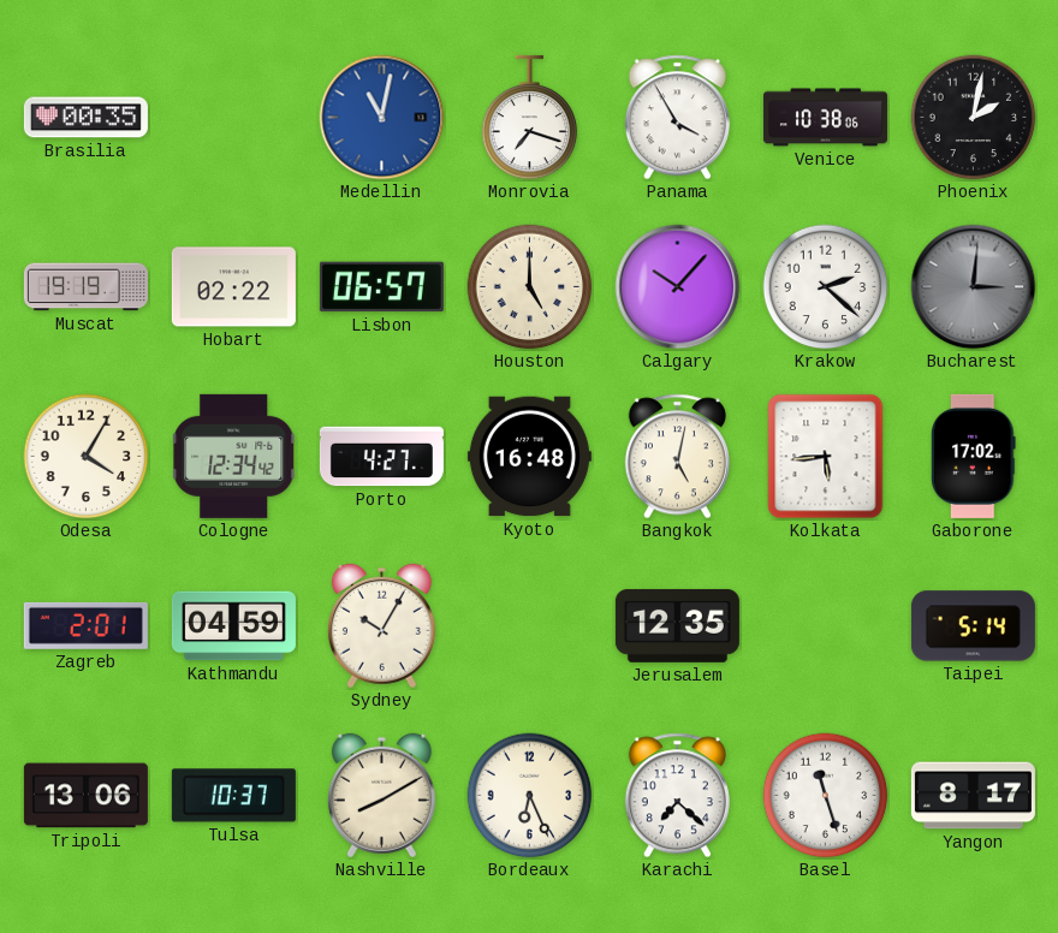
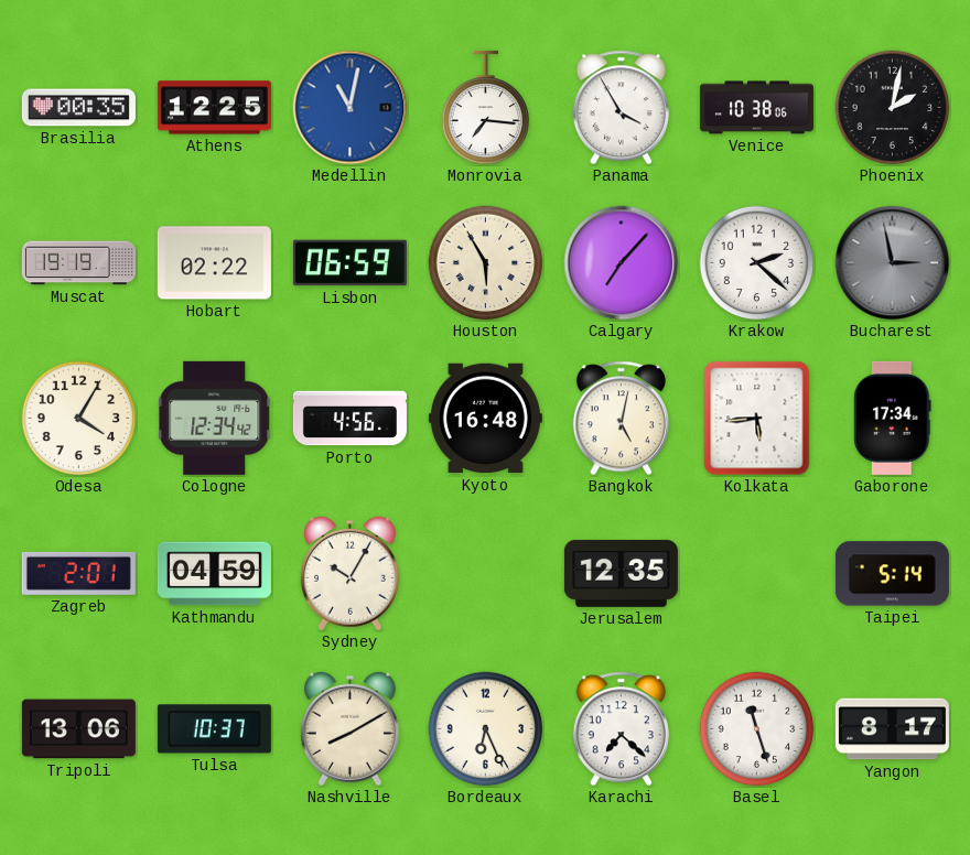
Athens: none -> 12:25
Monrovia: 7:18 -> 7:16
Lisbon: 06:57 -> 06:59
Houston: 5:00 -> 5:55
Calgary: 10:07 -> 7:07
Bucharest: 3:01 -> 2:58
Porto: 4:27 -> 4:56
Gaborone: 17:02 -> 17:34
